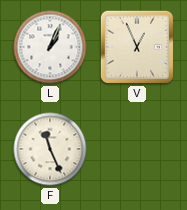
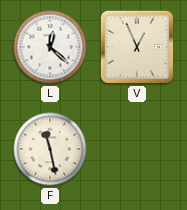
L: 1:04 -> 12:22
F: 11:26 -> 11:28
